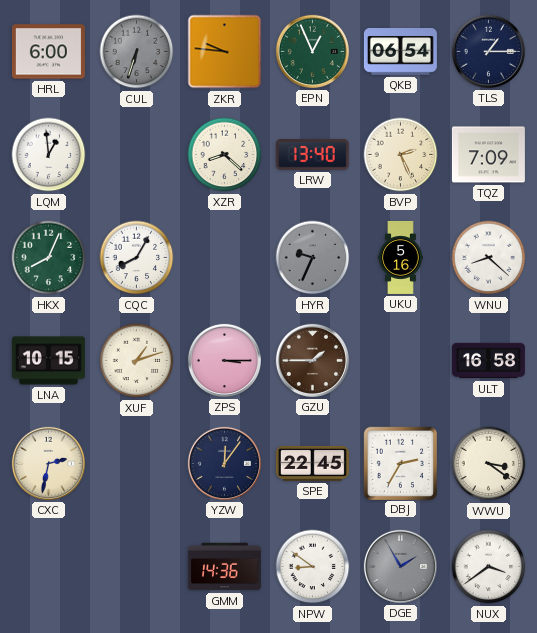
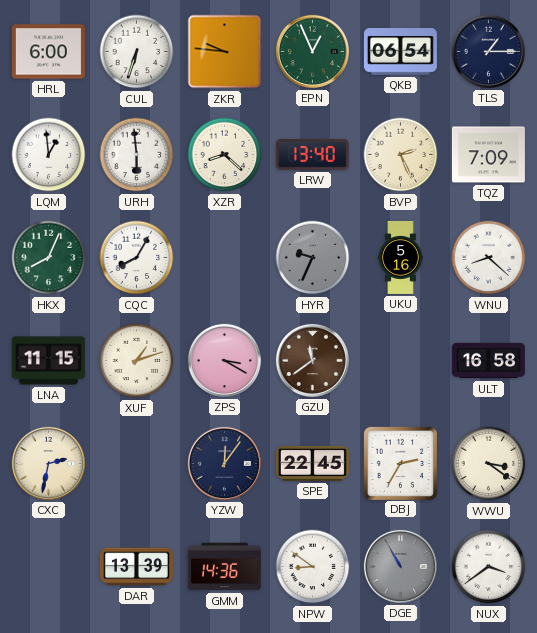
CUL dial: grey -> white
URH: none -> 5:59
LNA: 10:15 -> 11:15
ZPS: 3:15 -> 3:20
GZU: 1:45 -> 11:39
DAR: none -> 13:39
DGE: 1:55 -> 10:55
